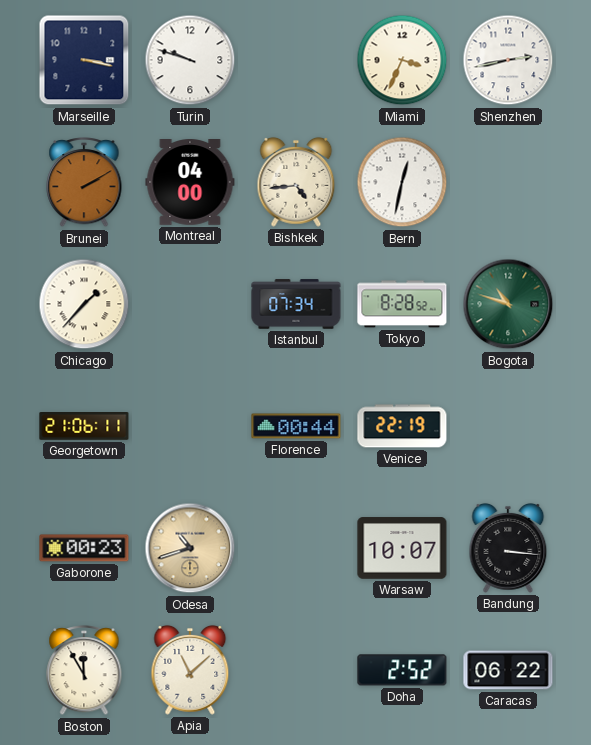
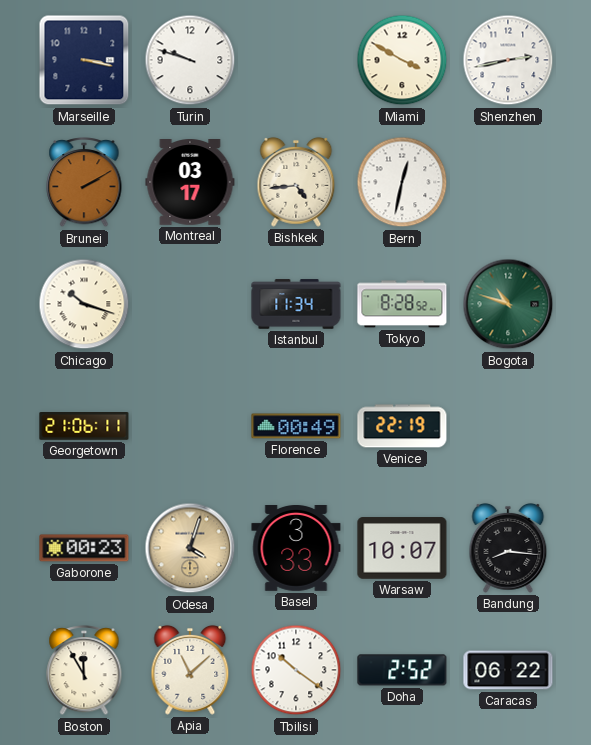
Miami: 3:34 -> 3:50
Montreal: 04:00 -> 03:17
Chicago: 1:37 -> 10:18
Istanbul: 07:34 -> 11:34
Florence: 00:44 -> 00:49
Odesa: 10:42 -> 4:03
Basel: none -> 3:33
Bandung: 3:16 -> 8:16
Tbilisi: none -> 10:21
